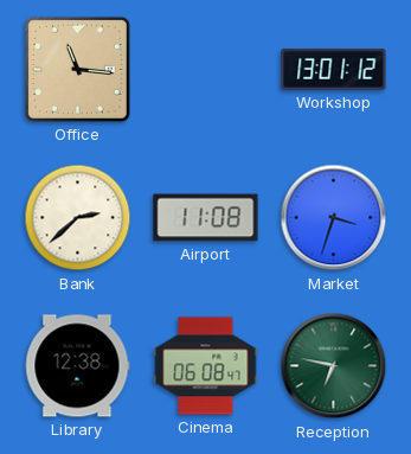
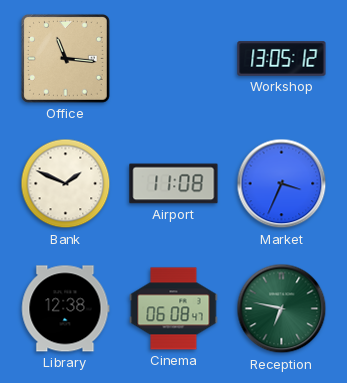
Workshop: 13:01 -> 13:05
Bank: 2:38 -> 1:49
Market: 3:33 -> 3:34
